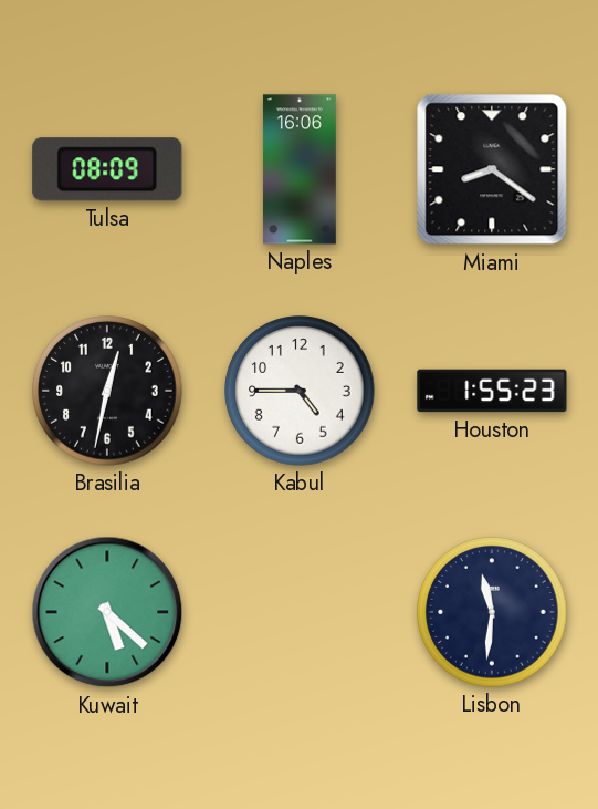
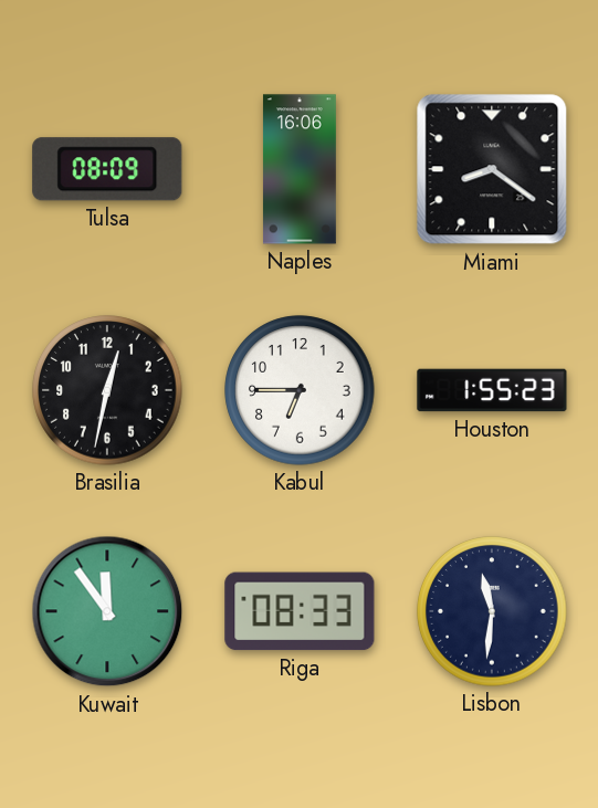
Kabul: 4:45 -> 6:45
Kuwait: 5:22 -> 11:54
Riga: none -> 08:33
